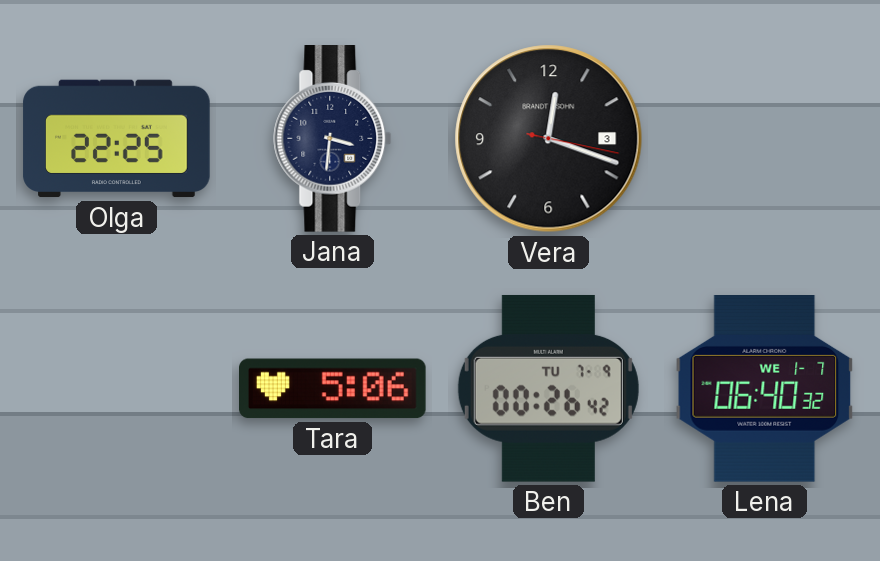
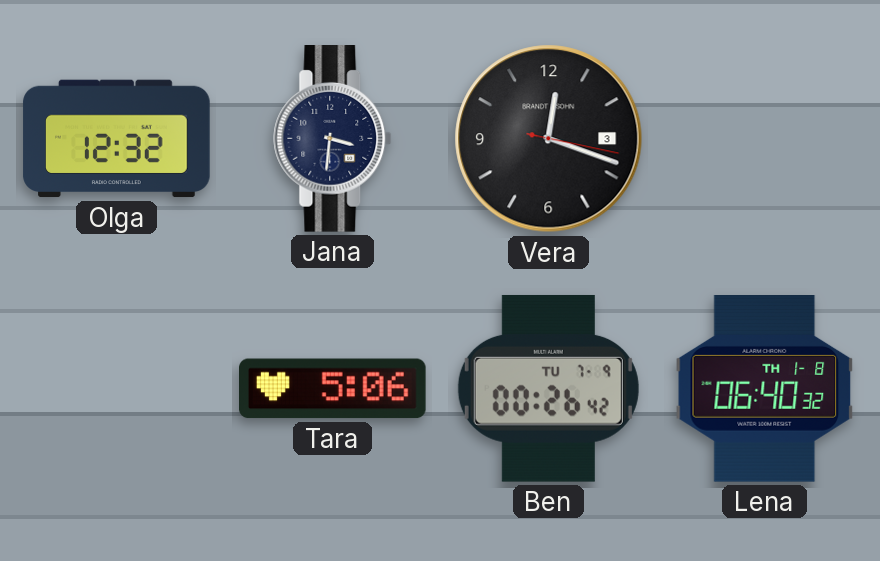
Olga: 22:25 -> 12:32
Lena date: WE 1-7 -> TH 1-8
